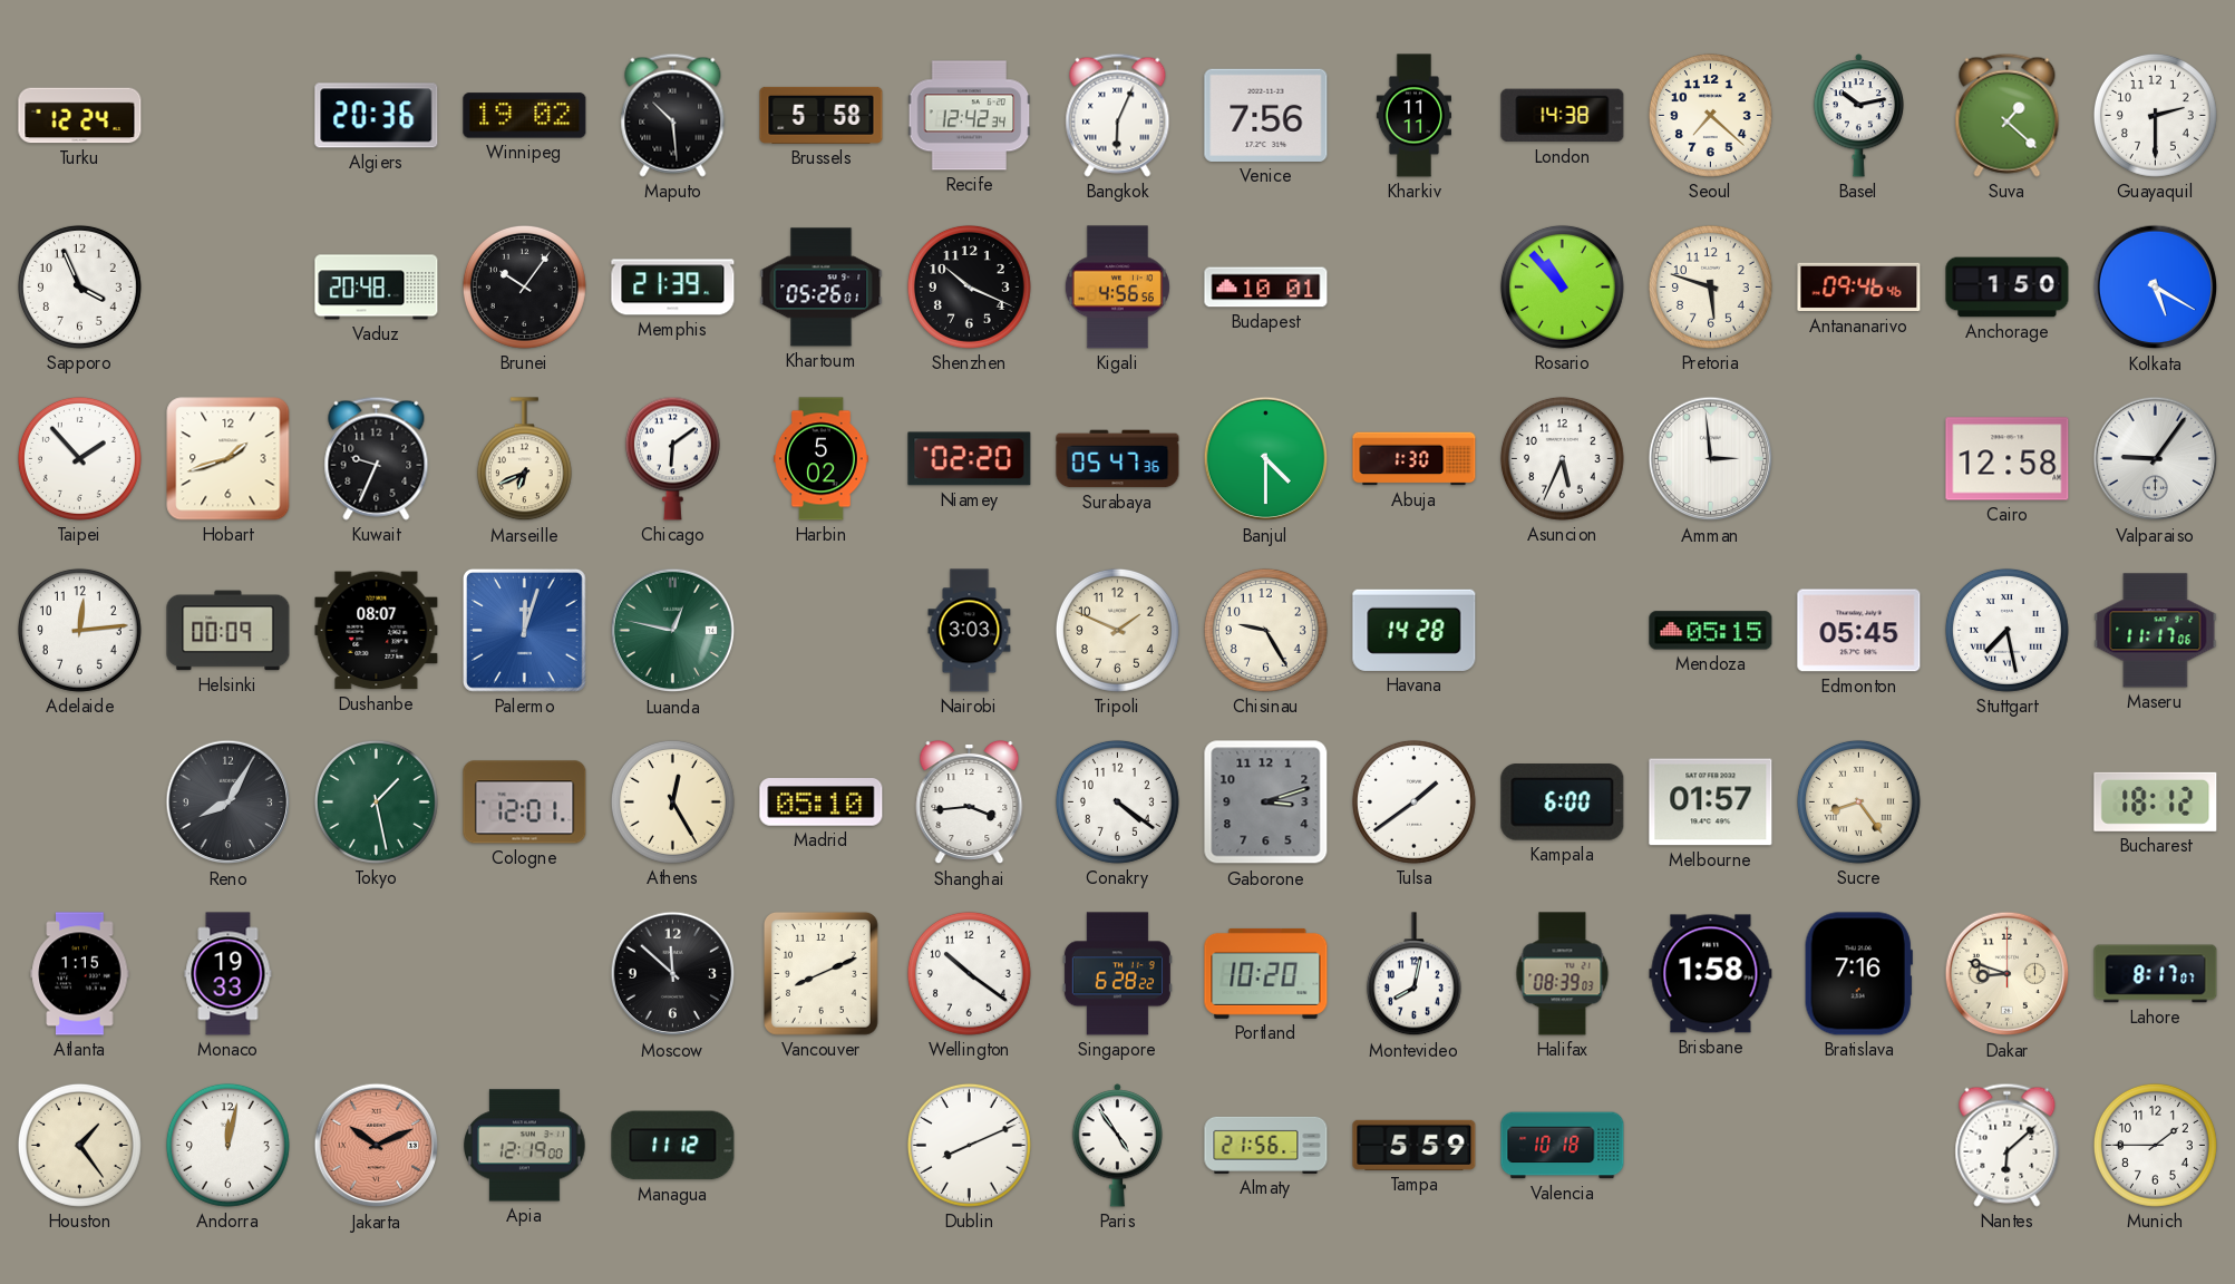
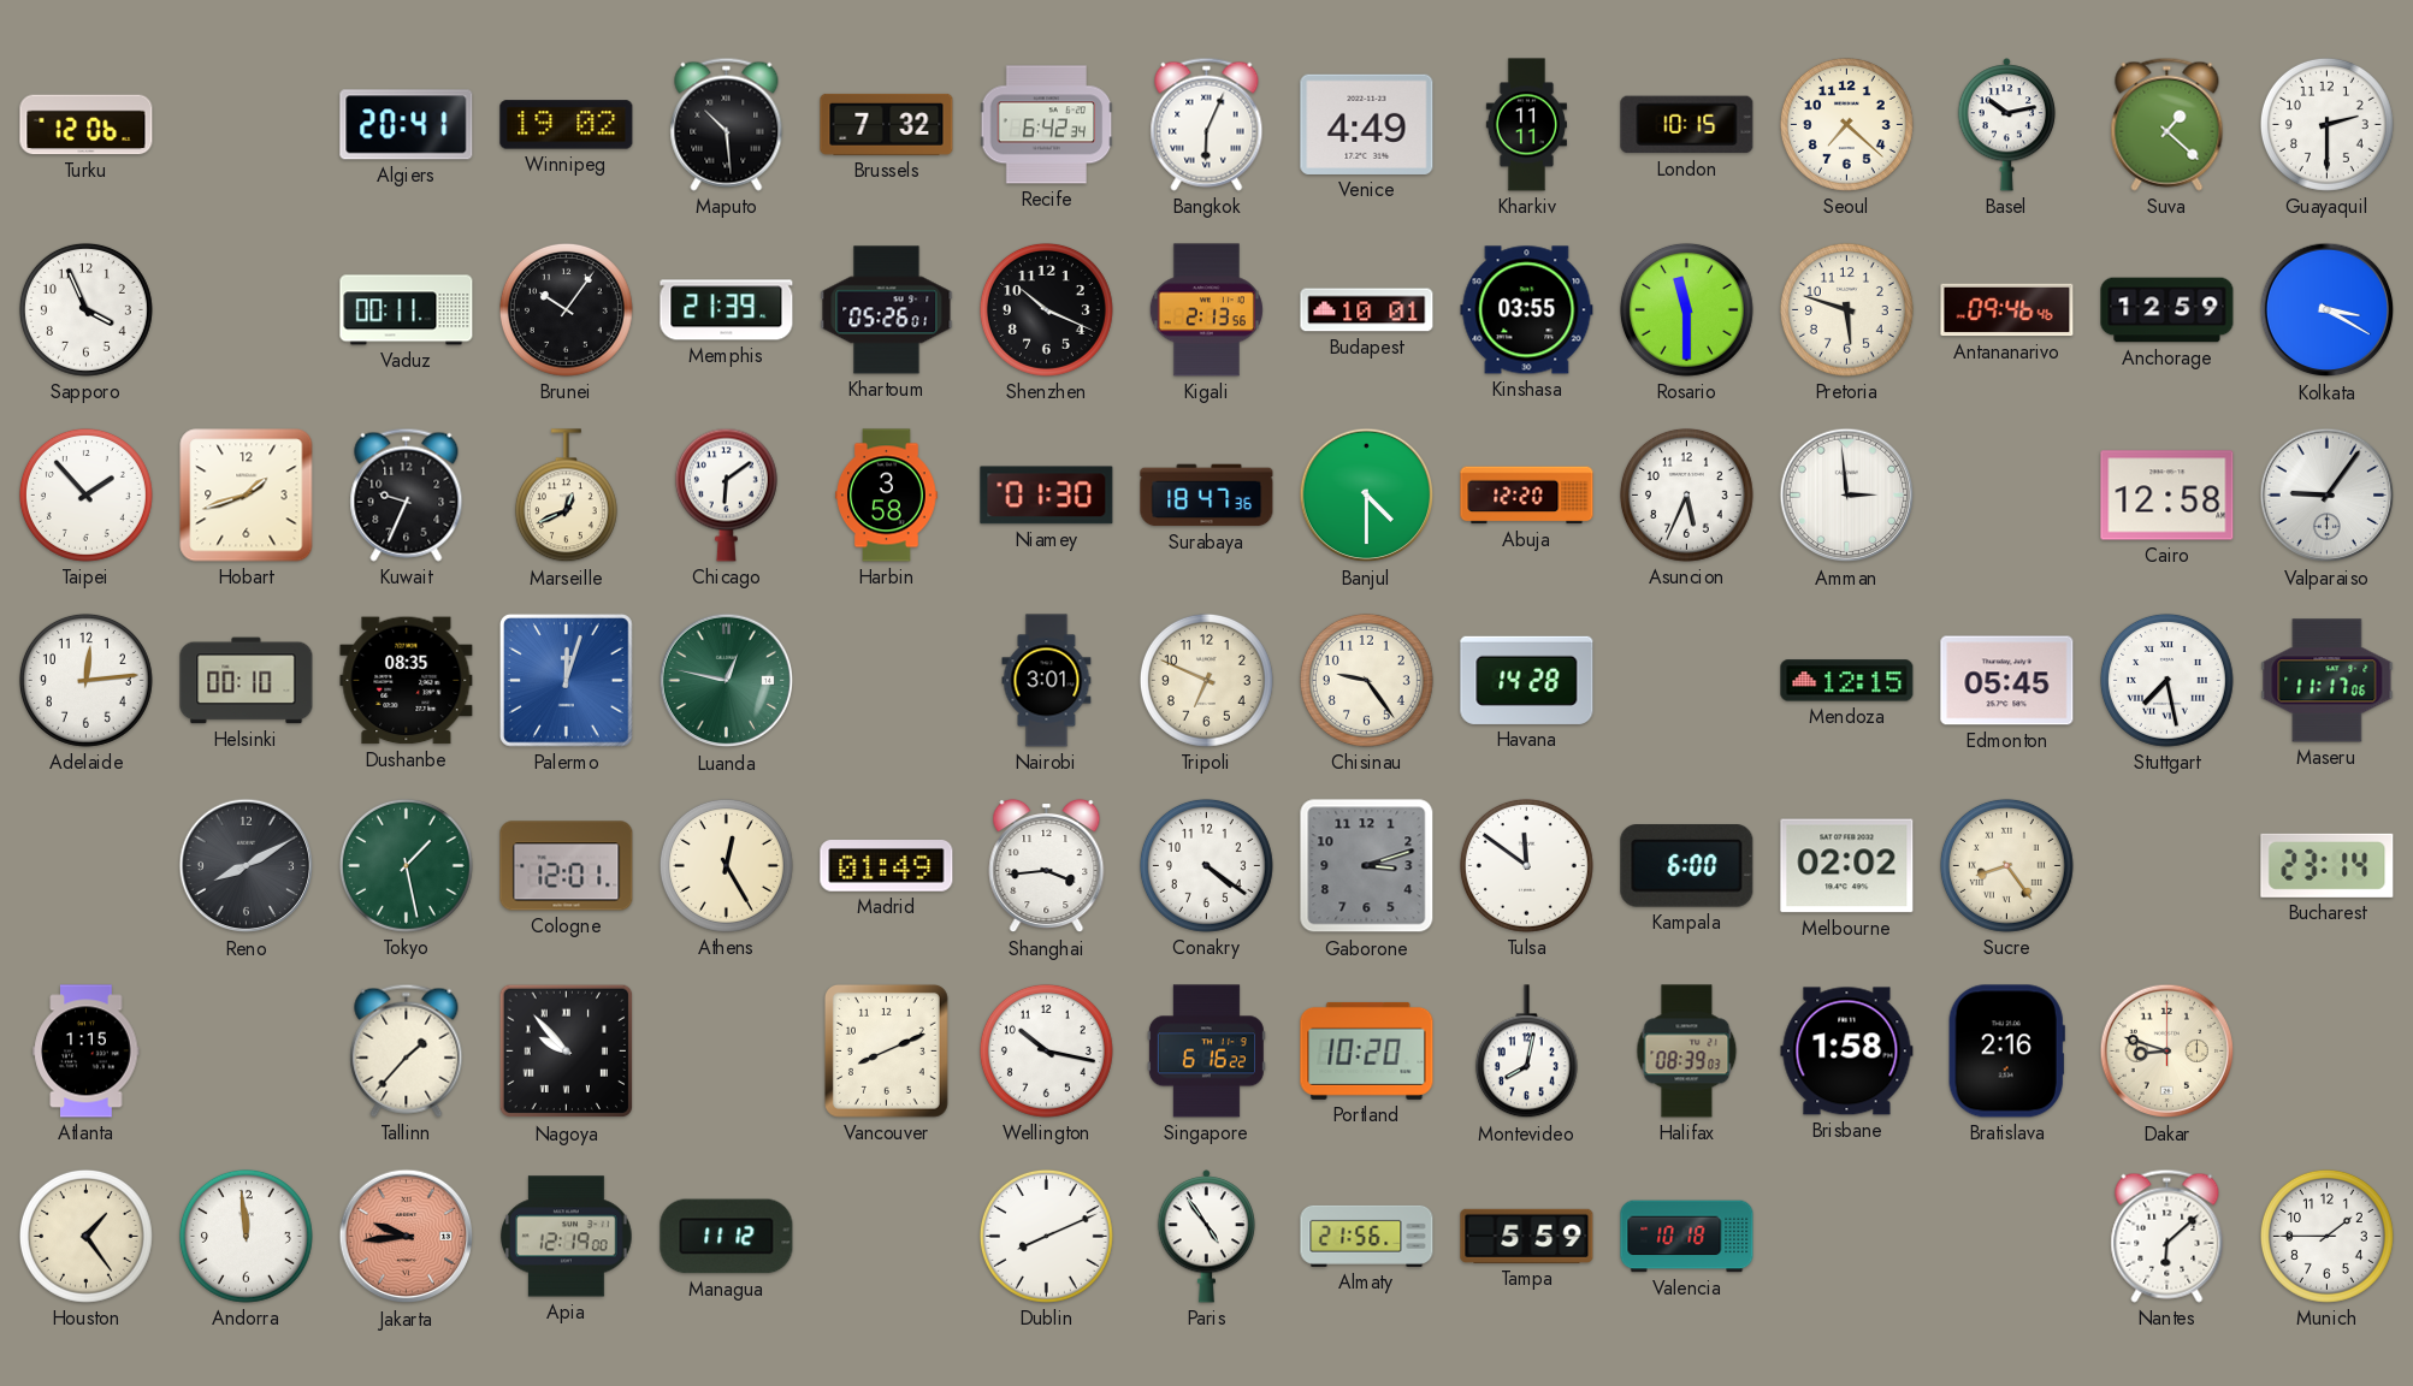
Turku: 12:24 -> 12:06
Algiers: 20:36 -> 20:41
Brussels: 5:58 -> 7:32
Recife: 12:42 -> 6:42
Venice: 7:56 -> 4:49
London: 14:38 -> 10:15
Vaduz: 20:48 -> 00:11
Kigali: 4:56 -> 2:13
Kinshasa: none -> 03:55
Rosario: 10:53 -> 11:30
Anchorage: 1:50 -> 12:59
Kolkata: 5:20 -> 3:20
Marseille: 6:41 -> 12:41
Harbin: 5:02 -> 3:58
Niamey: 02:20 -> 01:30
Surabaya: 05:47 -> 18:47
Abuja: 1:30 -> 12:20
Helsinki: 00:09 -> 00:10
Dushanbe: 08:07 -> 08:35
Nairobi: 3:03 -> 3:01
Tripoli: 1:49 -> 6:49
Chisinau: 9:25 -> 9:24
Mendoza: 05:15 -> 12:15
Reno: 8:05 -> 8:10
Madrid: 05:10 -> 01:49
Tulsa: 1:39 -> 11:51
Melbourne: 01:57 -> 02:02
Bucharest: 18:12 -> 23:14
Monaco: 19:33 -> none
Tallinn: none -> 1:37
Nagoya: none -> 9:53
Moscow: 11:52 -> none
Wellington: 10:21 -> 10:17
Singapore: 6:28 -> 6:16
Bratislava: 7:16 -> 2:16
Lahore: 8:17 -> none
Andorra: 12:02 -> 11:59
Jakarta: 10:11 -> 9:44
